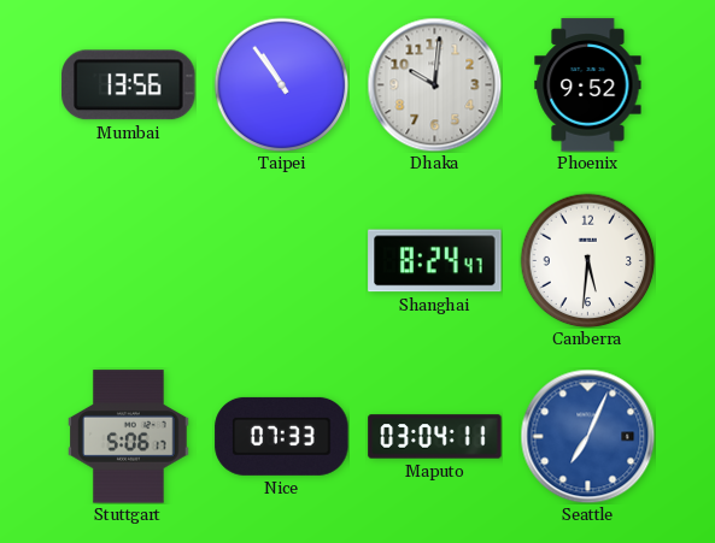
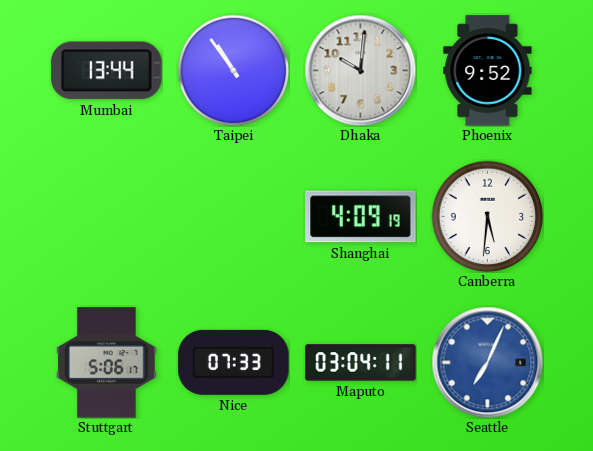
Mumbai: 13:56 -> 13:44
Shanghai: 8:24 -> 4:09
